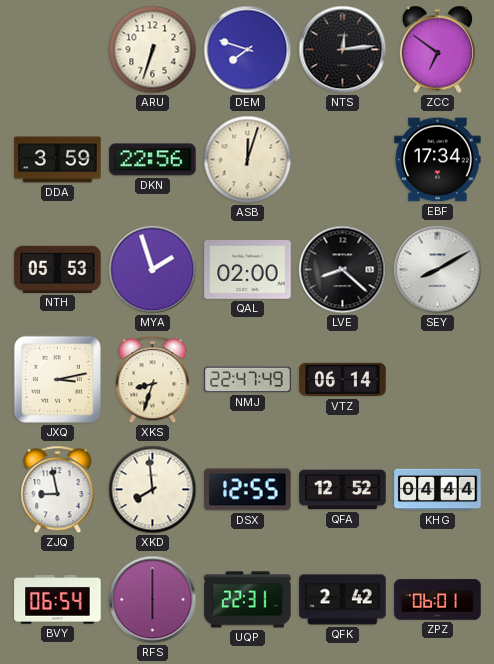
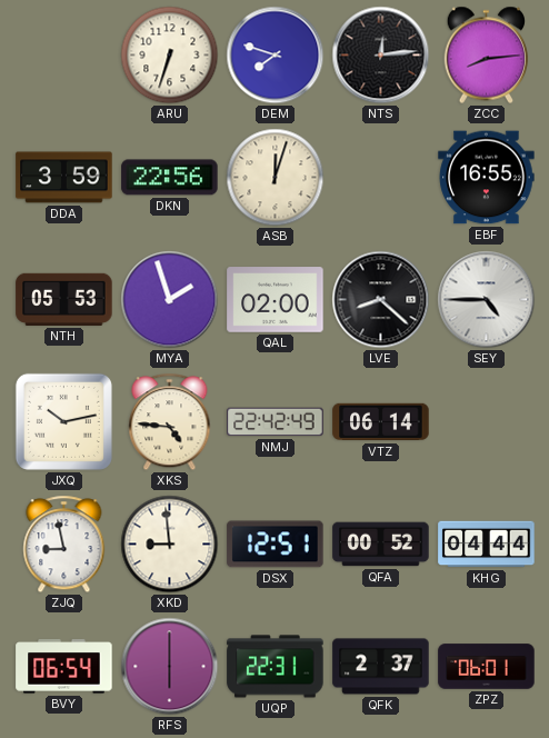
ZCC: 6:51 -> 8:14
EBF: 17:34 -> 16:55
SEY: 8:10 -> 4:45
JXQ: 3:13 -> 10:13
XKS: 8:33 -> 4:46
NMJ: 22:47 -> 22:42
XKD: 7:59 -> 8:59
DSX: 12:55 -> 12:51
QFA: 12:52 -> 00:52
QFK: 2:42 -> 2:37
